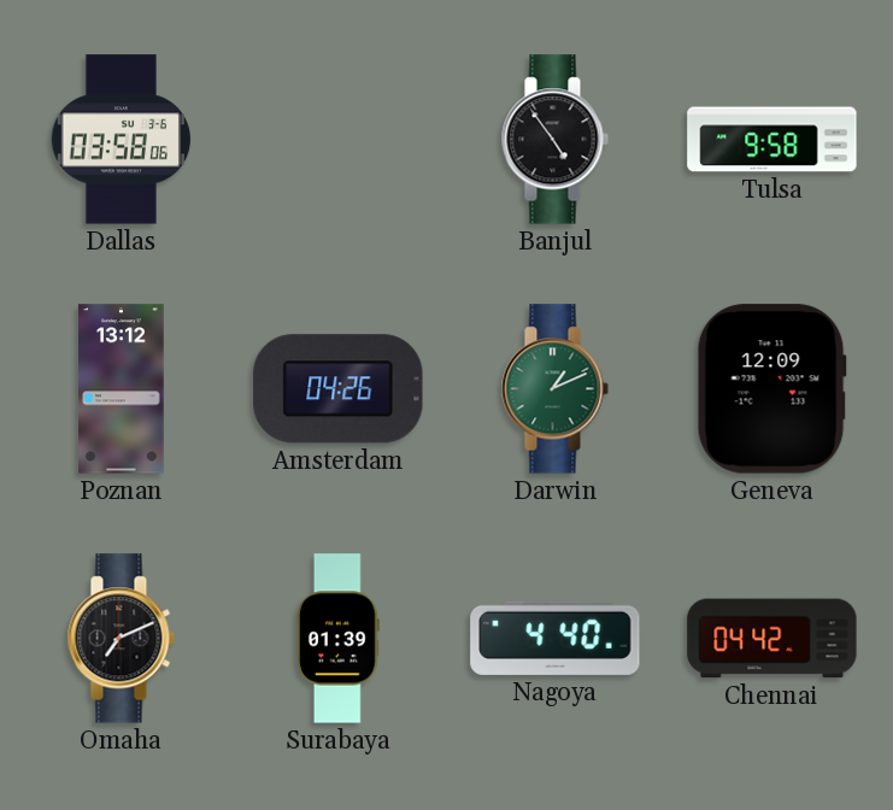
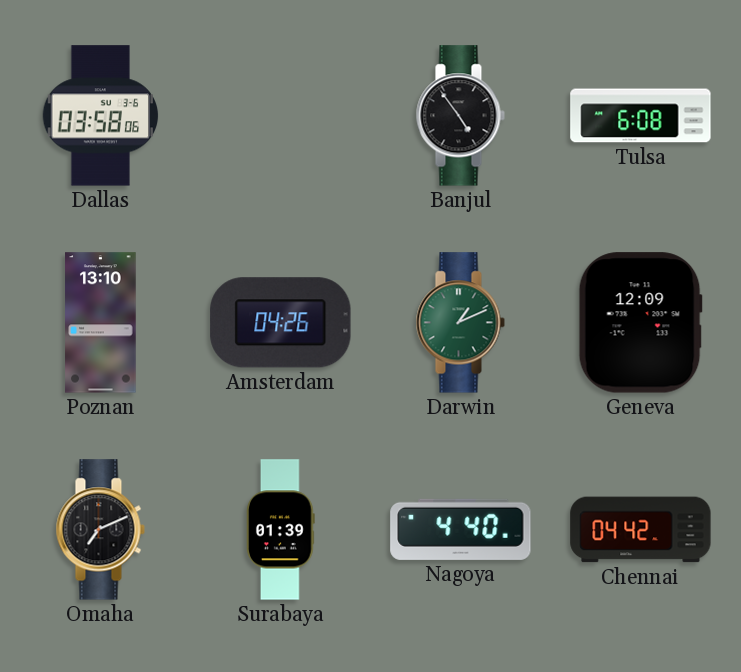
Tulsa: 9:58 -> 6:08
Poznan: 13:12 -> 13:10
